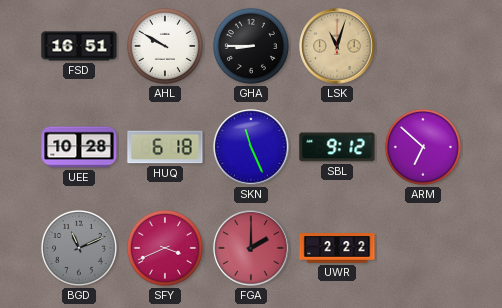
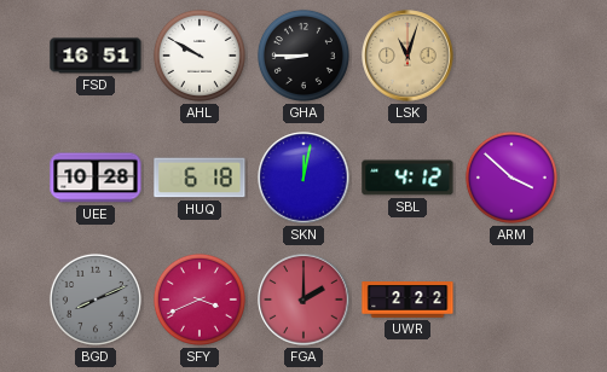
SKN: 11:26 -> 12:02
SBL: 9:12 -> 4:12
ARM: 6:52 -> 3:52
BGD: 11:11 -> 8:11
